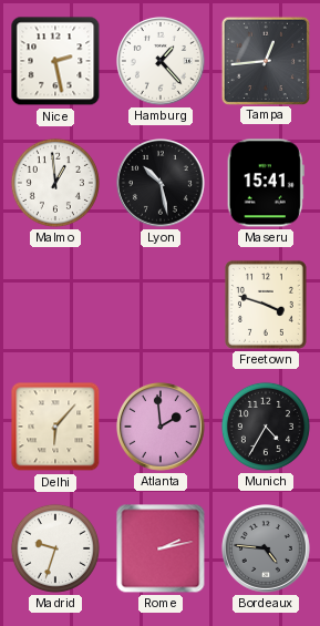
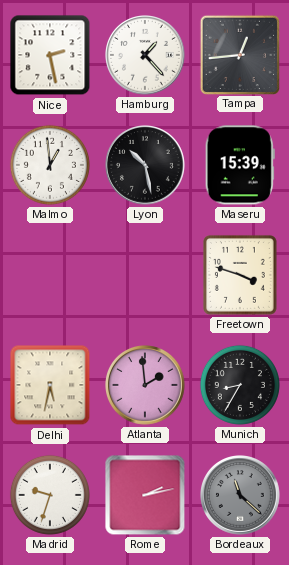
Maseru: 15:41 -> 15:39
Delhi: 6:07 -> 5:32
Munich: 4:35 -> 8:35
Bordeaux: 4:46 -> 11:22
